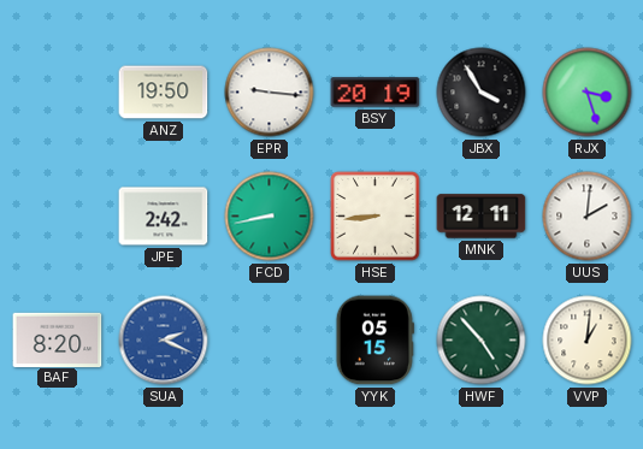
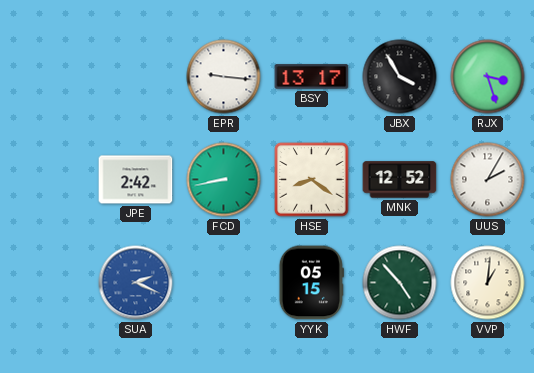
ANZ: 19:50 -> none
BSY: 20:19 -> 13:17
HSE: 8:44 -> 8:21
MNK: 12:11 -> 12:52
UUS: 2:01 -> 2:05
BAF: 8:20 -> none
